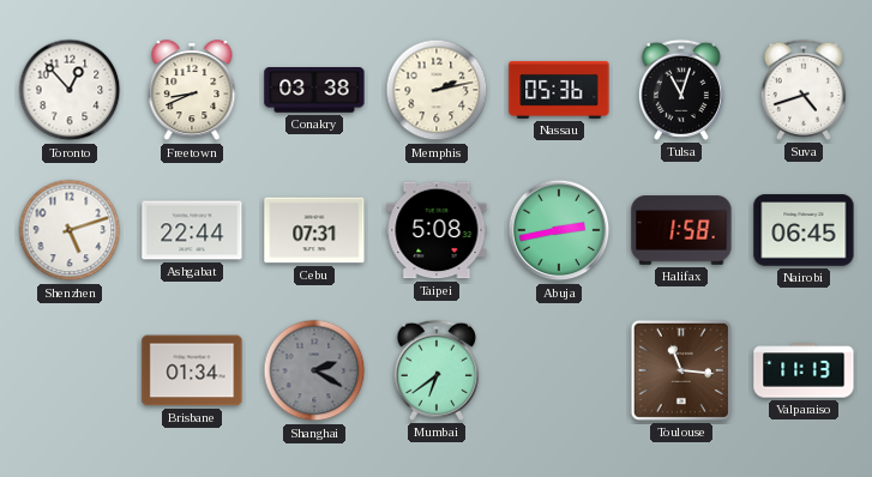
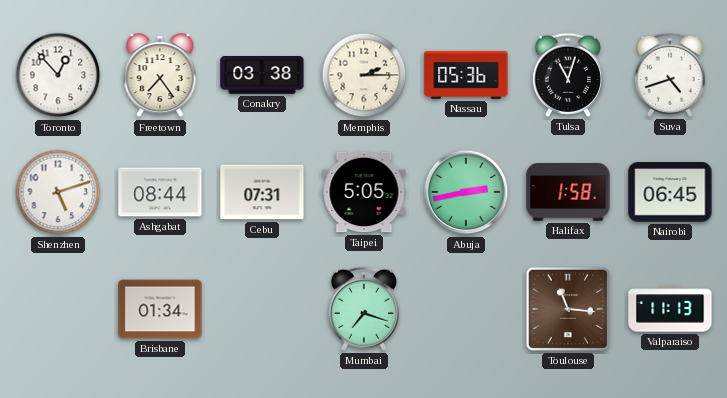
Freetown: 8:41 -> 7:24
Memphis: 2:13 -> 2:15
Ashgabat: 22:44 -> 08:44
Taipei: 5:08 -> 5:05
Shanghai: 2:20 -> none
Mumbai: 6:39 -> 7:18
